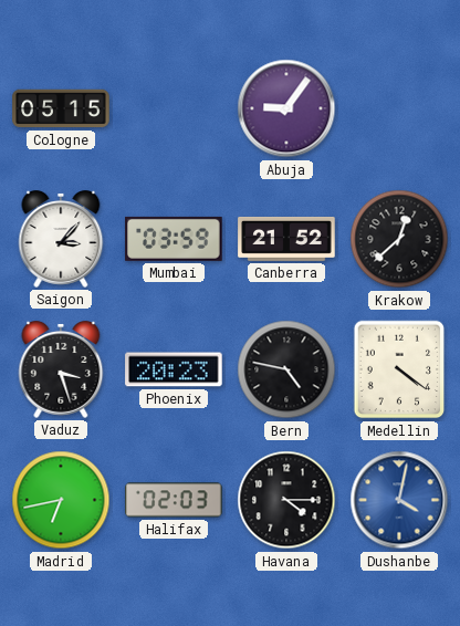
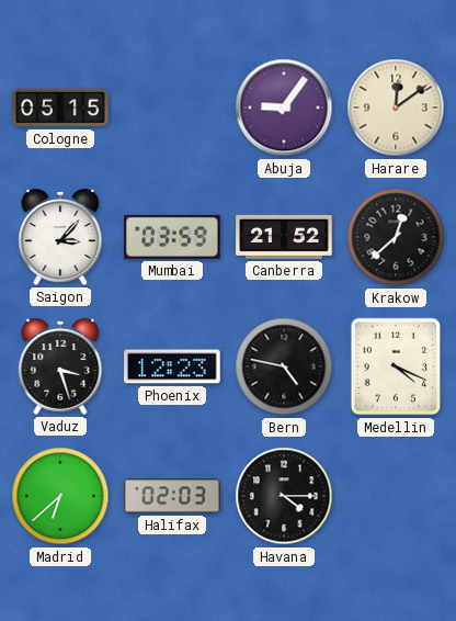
Harare: none -> 12:09
Phoenix: 20:23 -> 12:23
Medellin: 4:21 -> 4:19
Madrid: 6:43 -> 6:38
Dushanbe: 4:02 -> none
